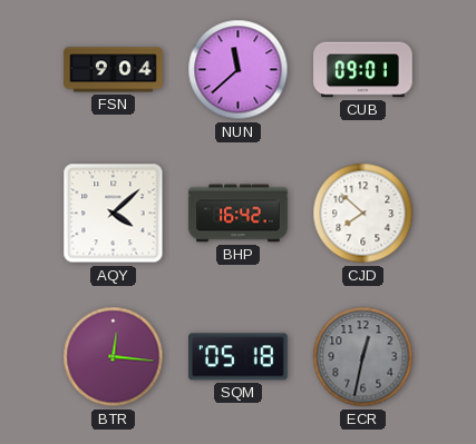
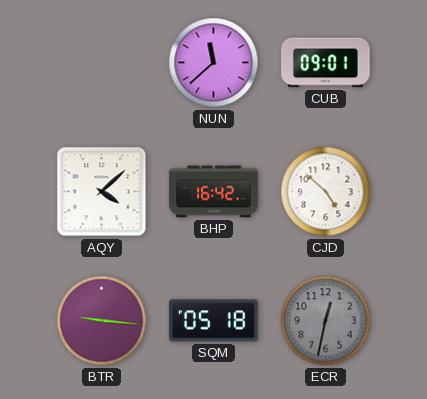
FSN: 9:04 -> none
CJD: 7:52 -> 4:52
BTR: 12:16 -> 9:16
